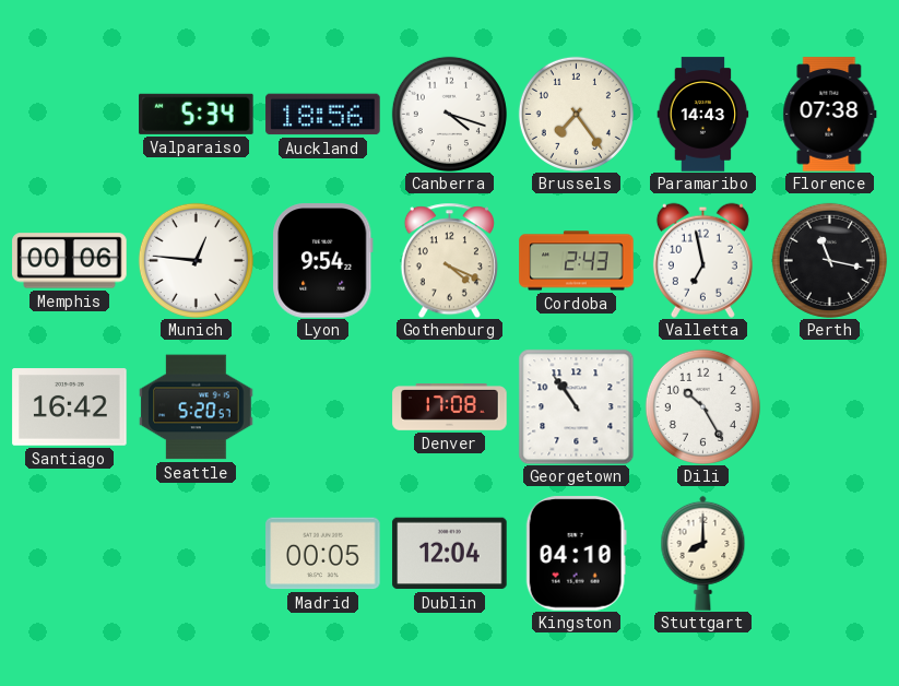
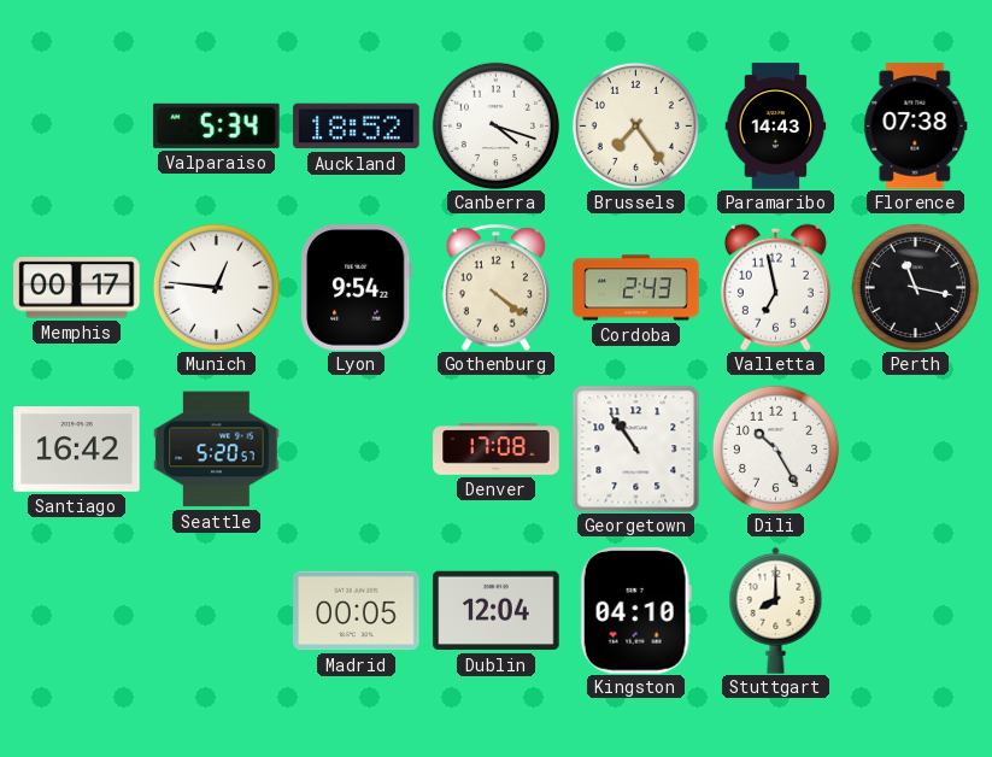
Auckland: 18:56 -> 18:52
Memphis: 00:06 -> 00:17
Gothenburg: 4:19 -> 4:21
